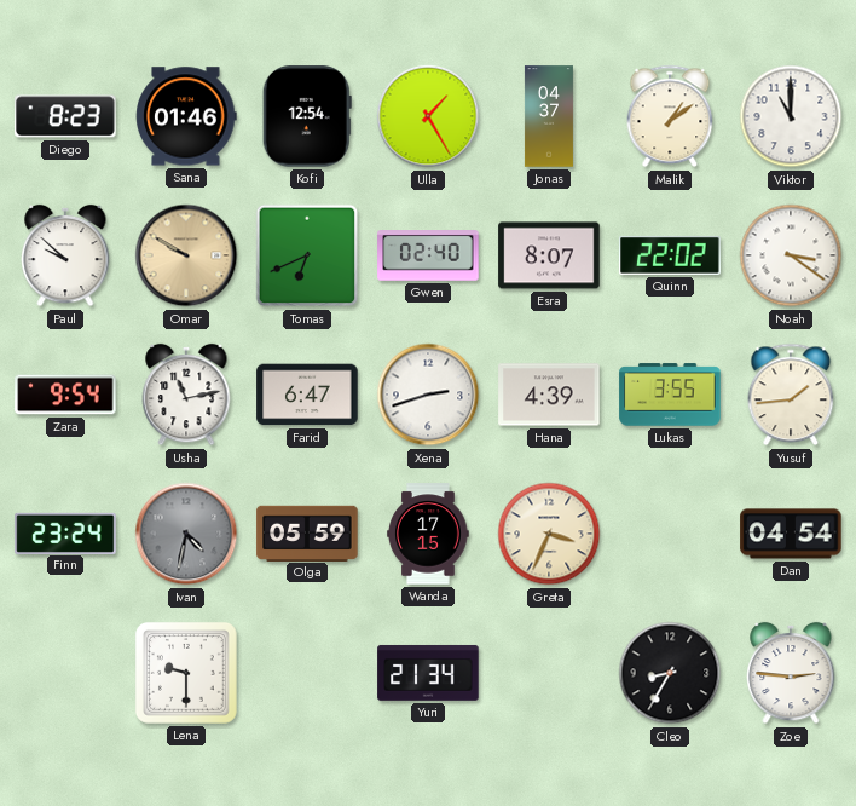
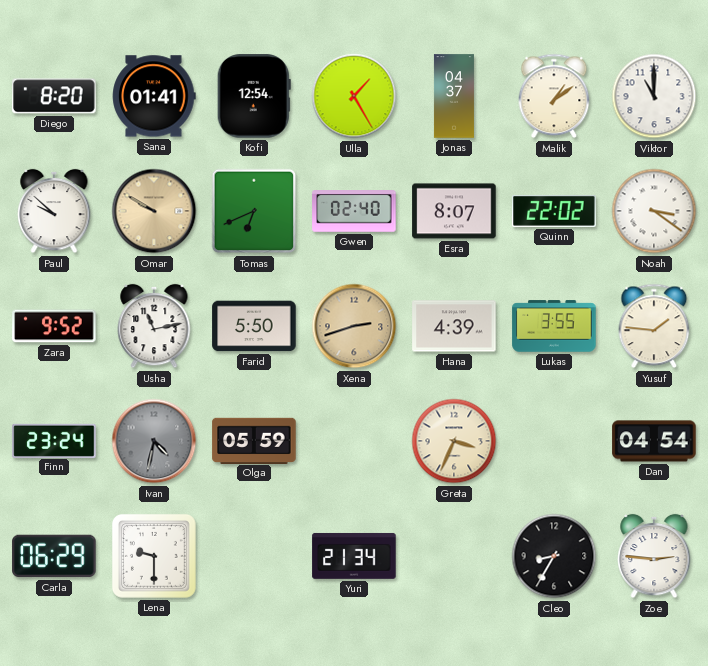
Diego: 8:23 -> 8:20
Sana: 01:46 -> 01:41
Zara: 9:54 -> 9:52
Farid: 6:47 -> 5:50
Xena dial: white -> champagne
Yusuf: 1:44 -> 1:46
Wanda: 17:15 -> none
Carla: none -> 06:29
